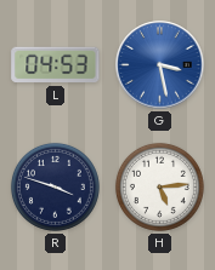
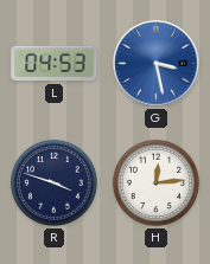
H: 5:14 -> 12:14
